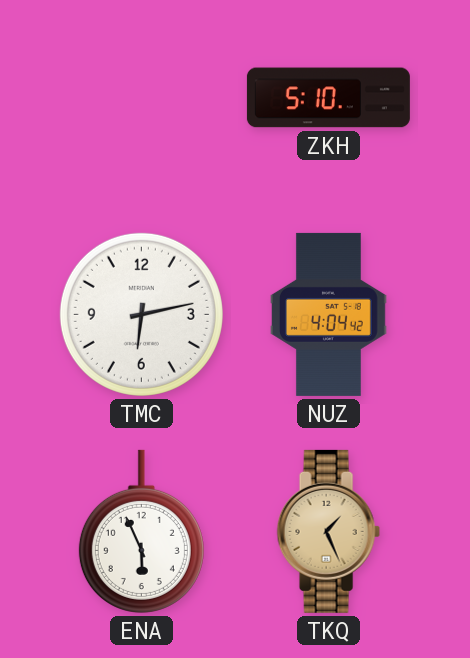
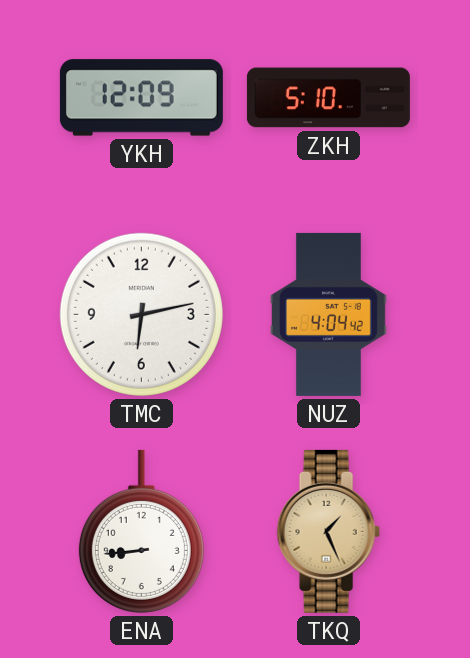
YKH: none -> 12:09
ENA: 5:56 -> 8:44
